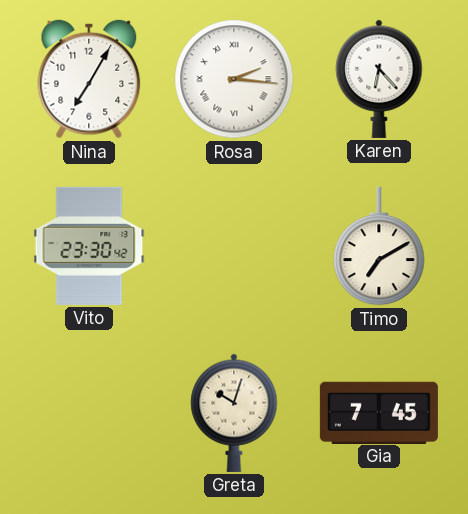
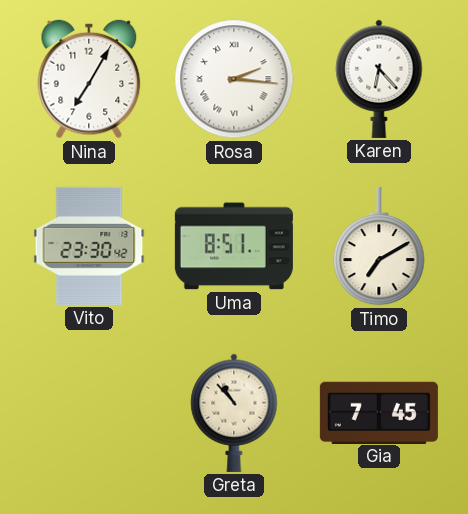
Uma: none -> 8:51
Greta: 10:03 -> 10:53
